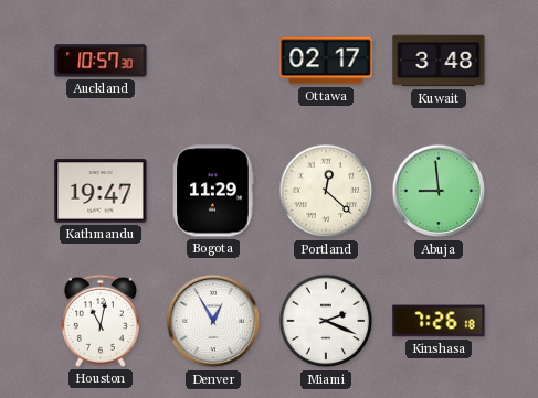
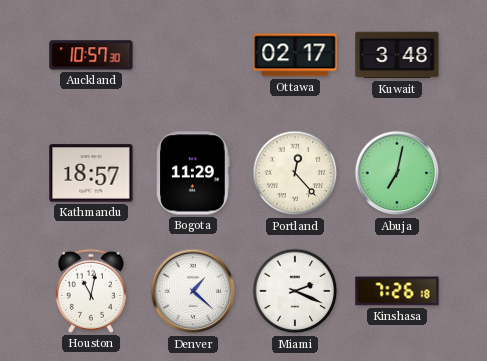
Kathmandu: 19:47 -> 18:57
Portland: 12:22 -> 12:23
Abuja: 8:59 -> 7:02
Denver: 12:55 -> 1:22
